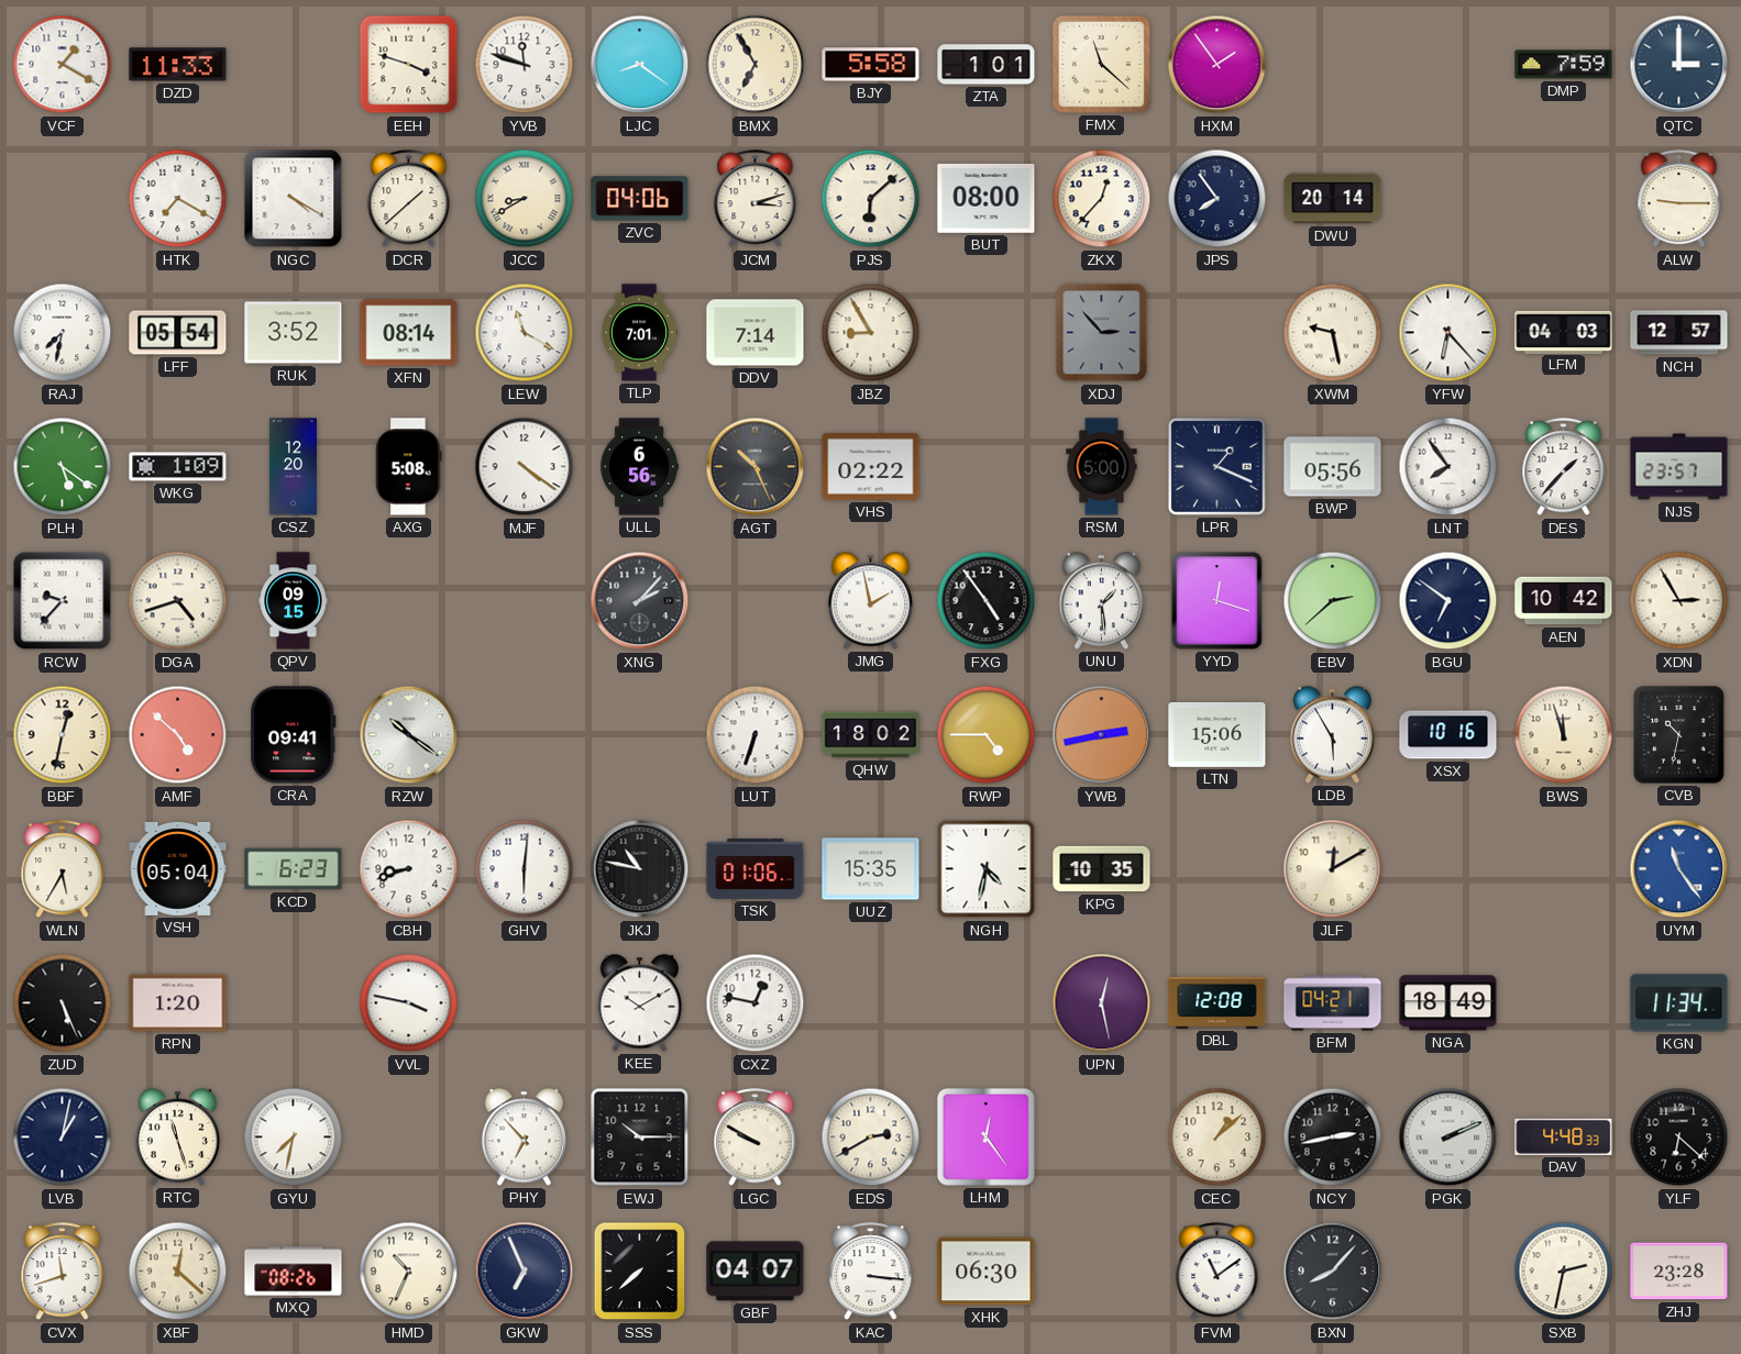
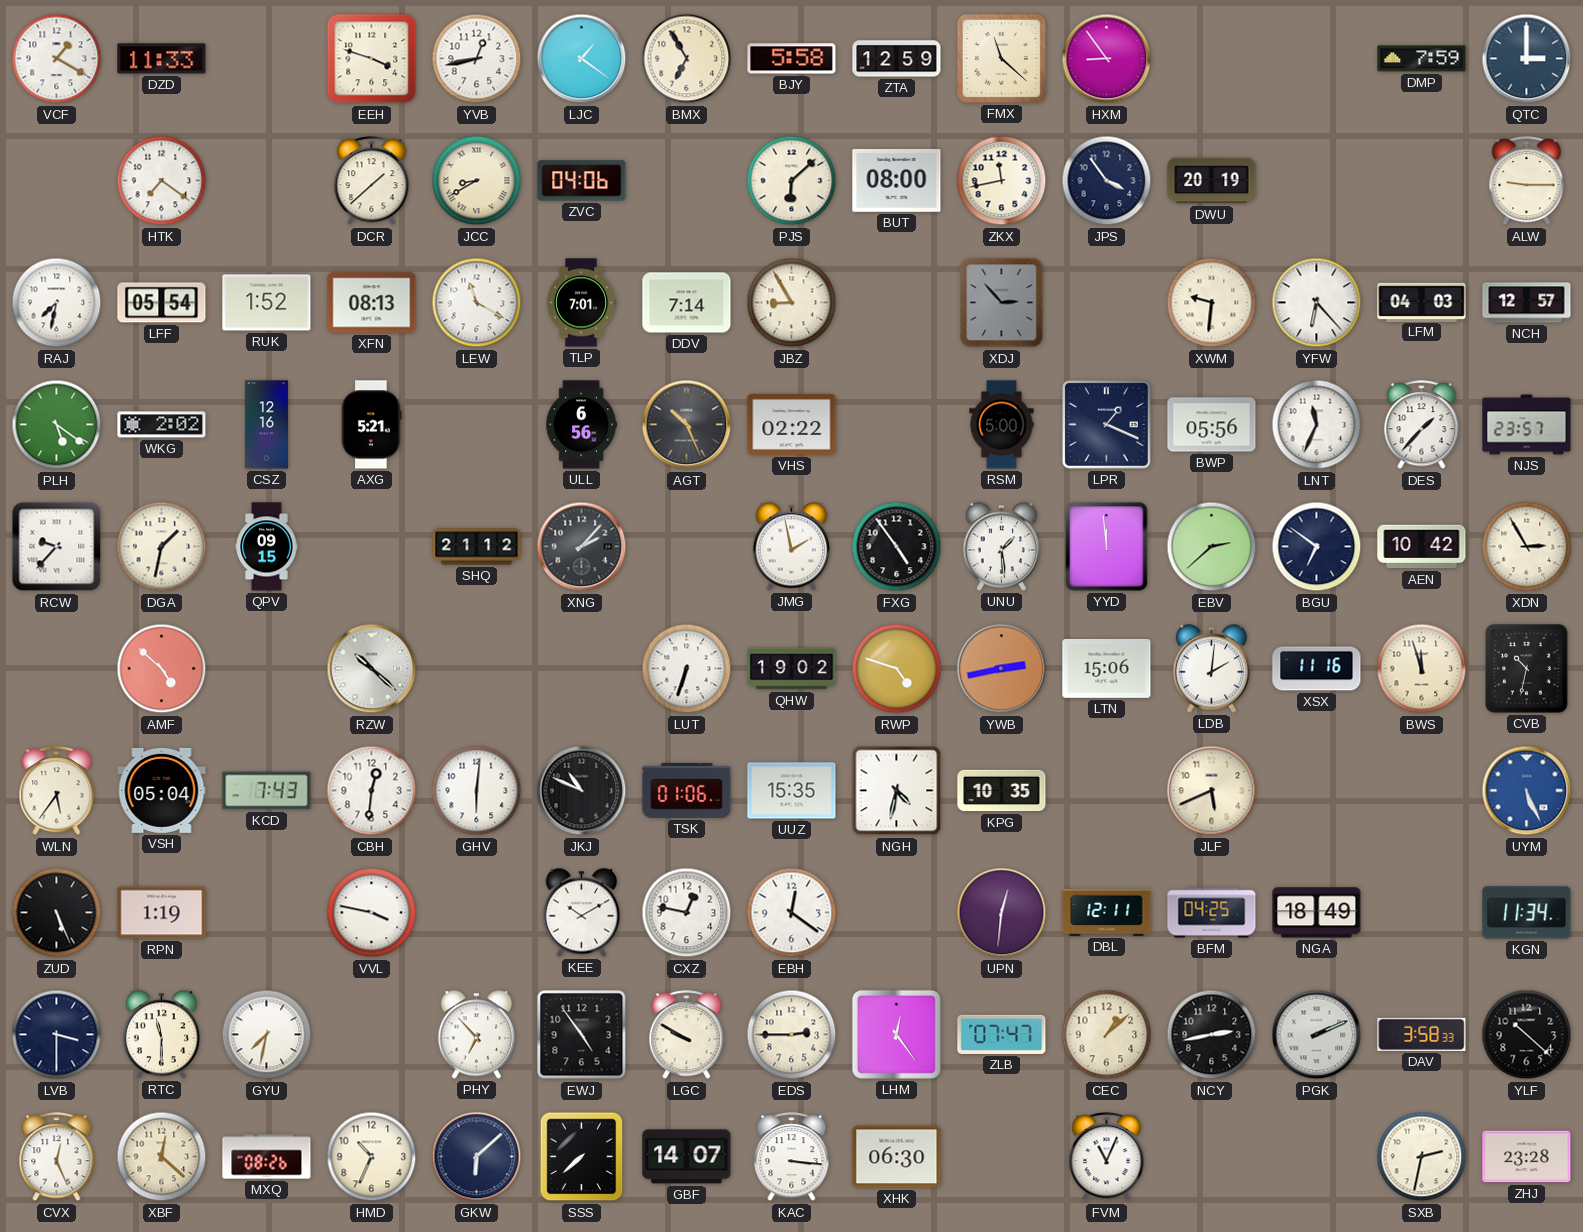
YVB: 11:48 -> 12:43
LJC: 8:21 -> 1:21
ZTA: 1:01 -> 12:59
HXM: 1:54 -> 8:54
HTK: 7:20 -> 7:21
NGC: 4:20 -> none
JCM: 3:12 -> none
ZKX: 12:37 -> 11:43
JPS: 7:54 -> 3:54
DWU: 20:14 -> 20:19
RUK: 3:52 -> 1:52
XFN: 08:14 -> 08:13
XWM: 9:28 -> 9:31
WKG: 1:09 -> 2:02
CSZ: 12:20 -> 12:16
AXG: 5:08 -> 5:21
MJF: 4:21 -> none
LNT: 7:54 -> 11:34
DGA: 4:42 -> 1:32
SHQ: none -> 21:12
YYD: 12:18 -> 11:59
BBF: 12:32 -> none
CRA: 09:41 -> none
RZW: 10:21 -> 10:22
QHW: 18:02 -> 19:02
RWP: 4:45 -> 4:48
LDB: 5:55 -> 2:01
XSX: 10:16 -> 11:16
WLN: 5:35 -> 5:36
KCD: 6:23 -> 7:43
CBH: 8:42 -> 12:31
JKJ: 10:47 -> 10:49
JLF: 12:10 -> 5:41
UYM: 11:24 -> 5:26
RPN: 1:20 -> 1:19
EBH: none -> 12:21
UPN: 12:28 -> 12:31
DBL: 12:08 -> 12:11
BFM: 04:21 -> 04:25
LVB: 1:02 -> 3:30
RTC: 11:27 -> 11:30
EWJ: 10:15 -> 4:54
EDS: 2:40 -> 2:45
ZLB: none -> 07:47
DAV: 4:48 -> 3:58
YLF: 6:22 -> 10:22
CVX: 11:42 -> 12:26
GKW: 6:56 -> 6:08
GBF: 04:07 -> 14:07
FVM: 11:09 -> 11:04
BXN: 8:07 -> none
